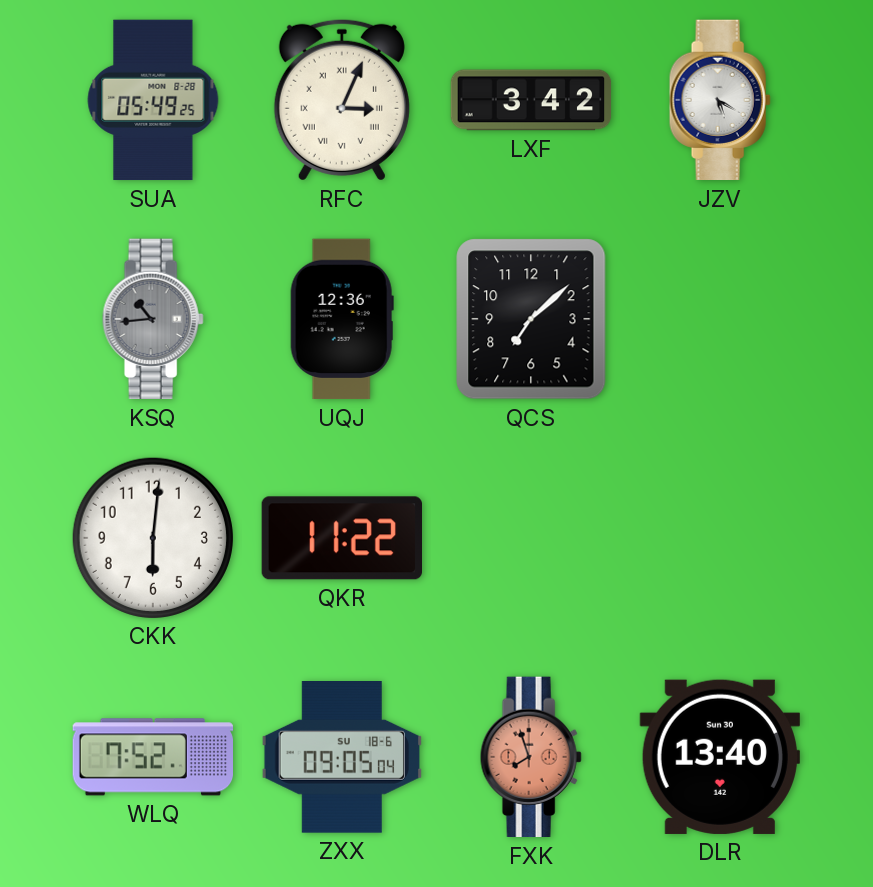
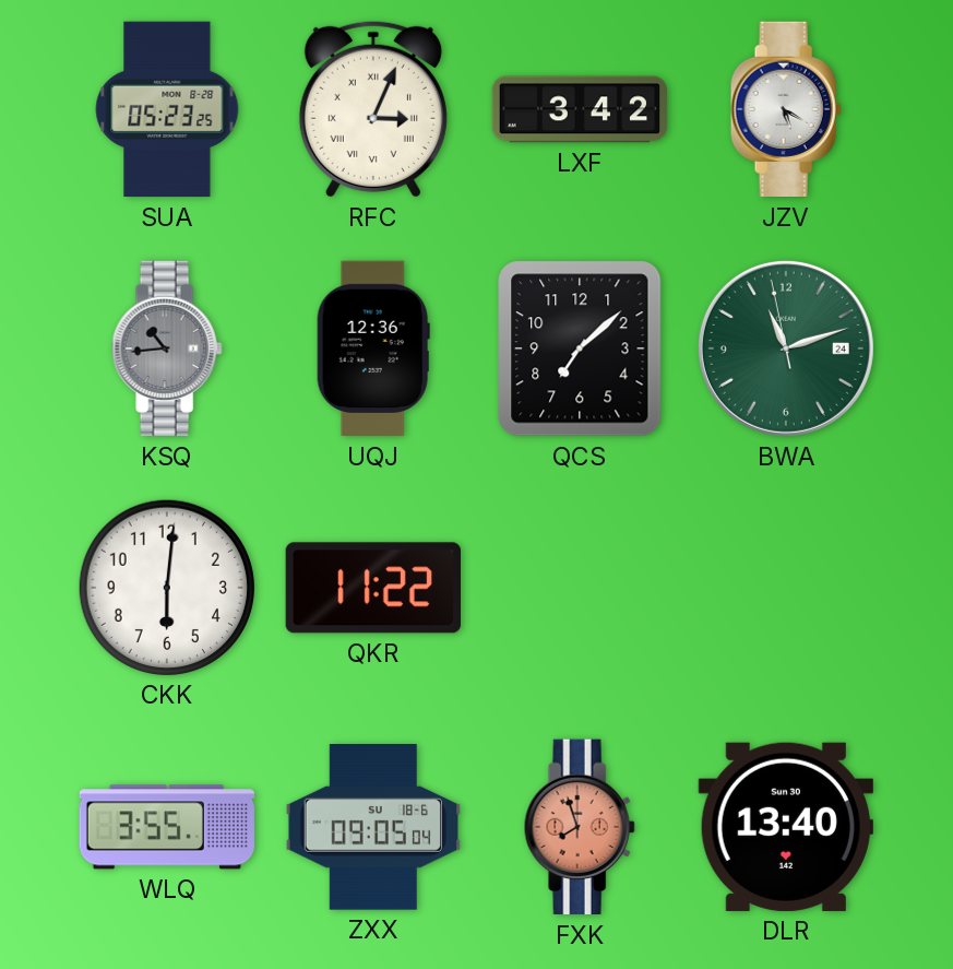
SUA: 05:49 -> 05:23
BWA: none -> 11:11
WLQ: 7:52 -> 3:55
